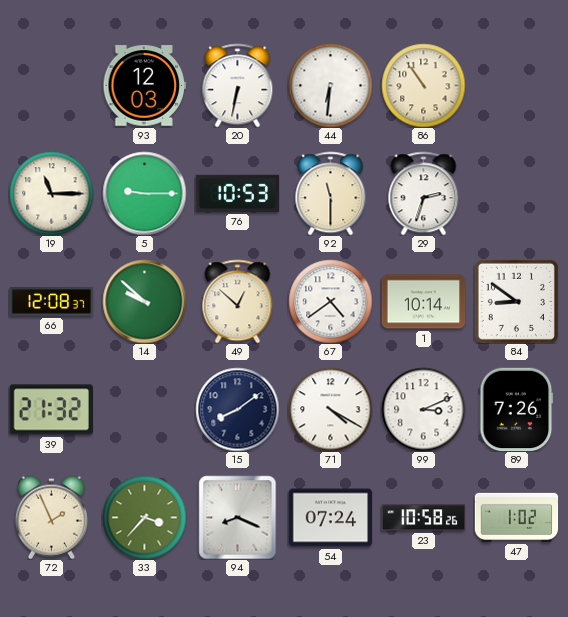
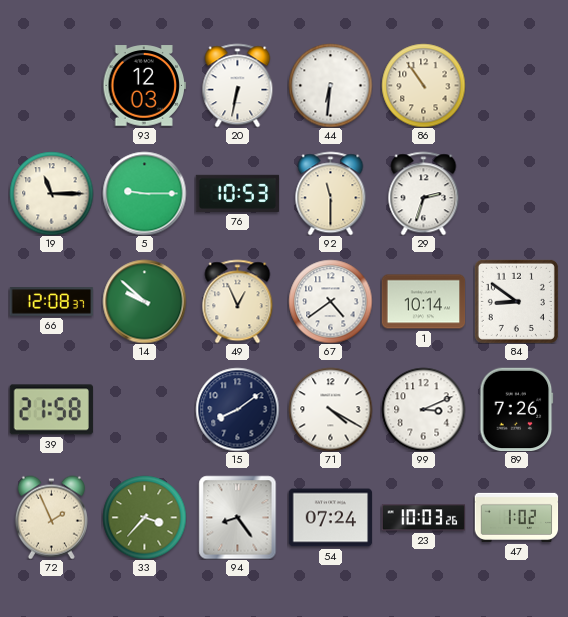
49: 12:52 -> 12:56
39: 21:32 -> 21:58
94: 8:19 -> 8:24
23: 10:58 -> 10:03
